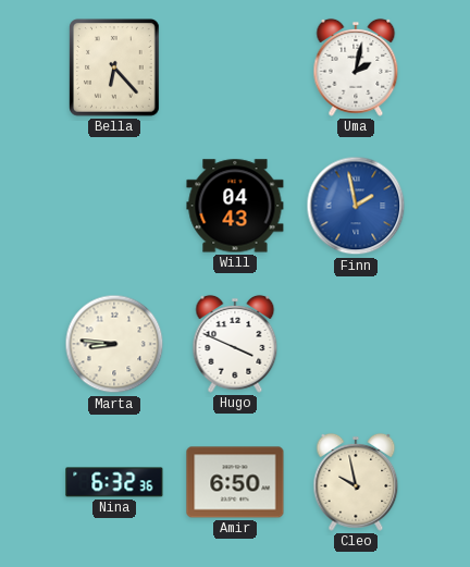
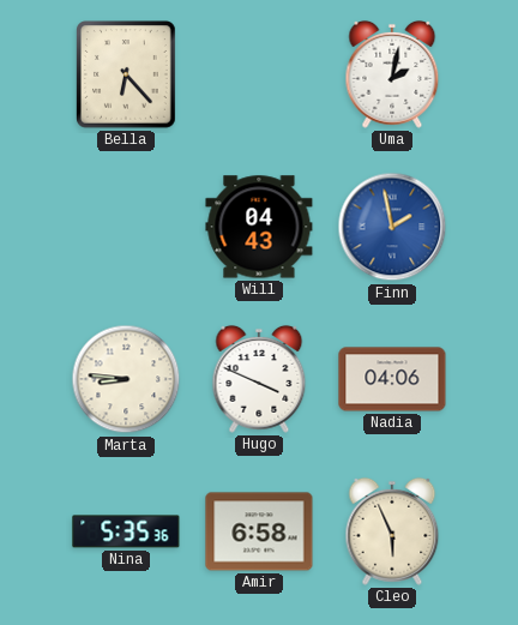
Nadia: none -> 04:06
Nina: 6:32 -> 5:35
Amir: 6:50 -> 6:58
Cleo: 9:58 -> 5:56
